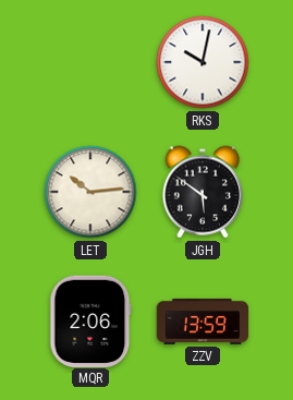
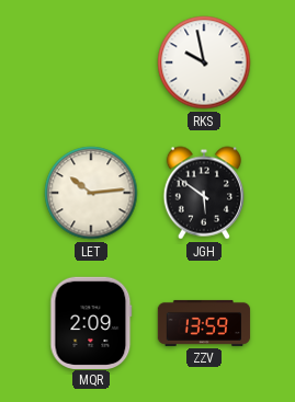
RKS: 10:02 -> 9:58
MQR: 2:06 -> 2:09
